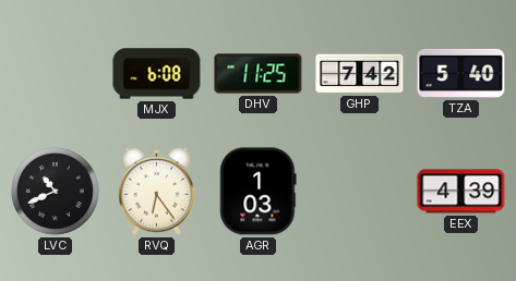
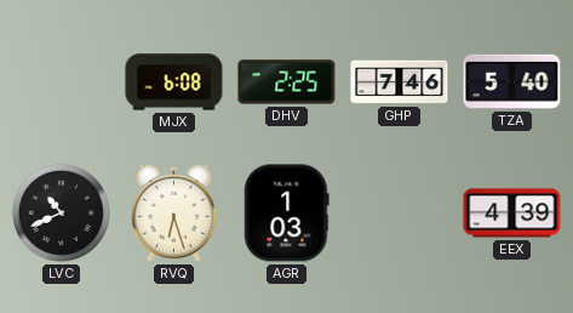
DHV: 11:25 -> 2:25
GHP: 7:42 -> 7:46
RVQ: 6:24 -> 6:27
